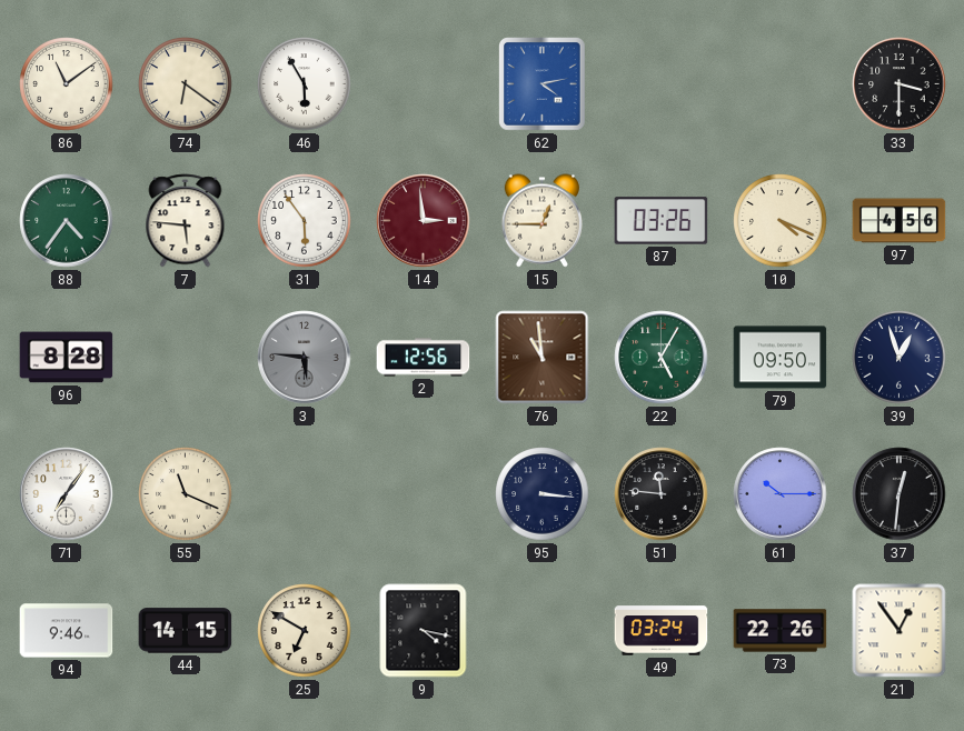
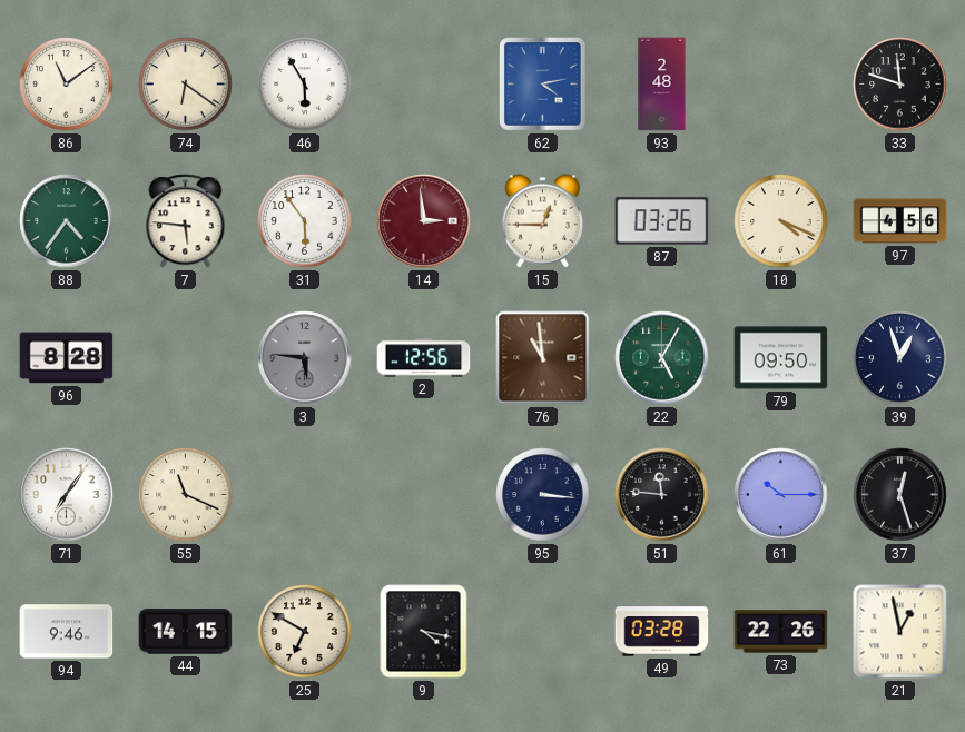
93: none -> 2:48
33: 3:30 -> 11:48
37: 12:31 -> 12:27
49: 03:24 -> 03:28
21: 12:54 -> 12:58
